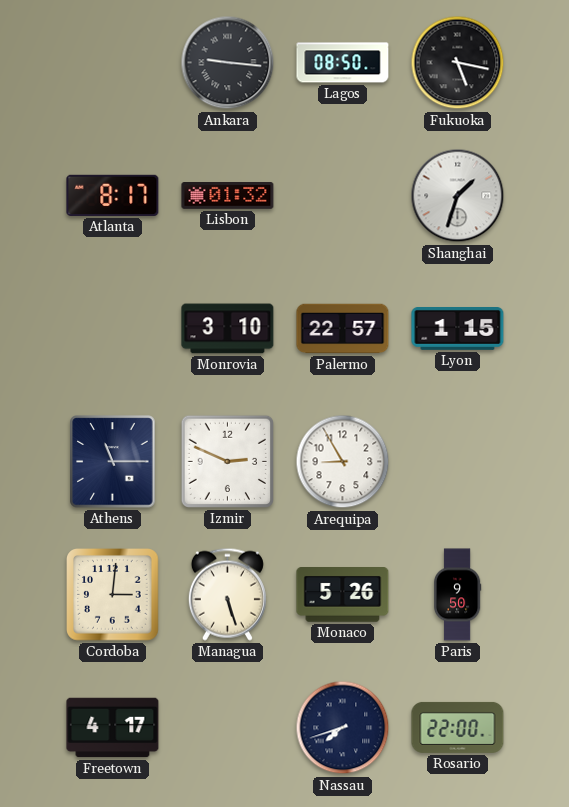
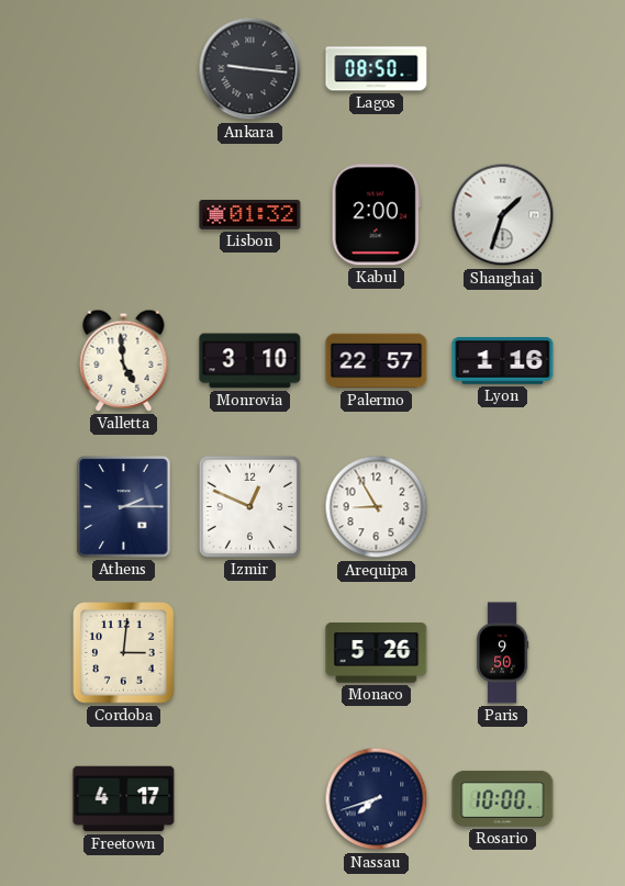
Fukuoka: 5:17 -> none
Atlanta: 8:17 -> none
Kabul: none -> 2:00
Valletta: none -> 4:59
Lyon: 1:15 -> 1:16
Athens: 11:15 -> 2:15
Izmir: 2:49 -> 12:49
Managua: 5:27 -> none
Rosario: 22:00 -> 10:00
